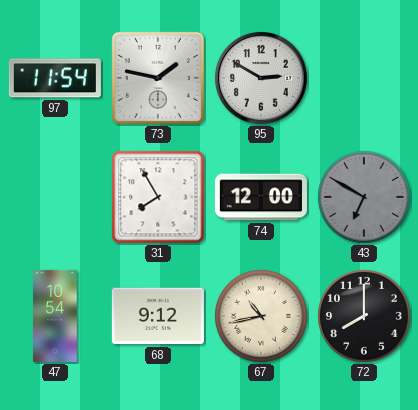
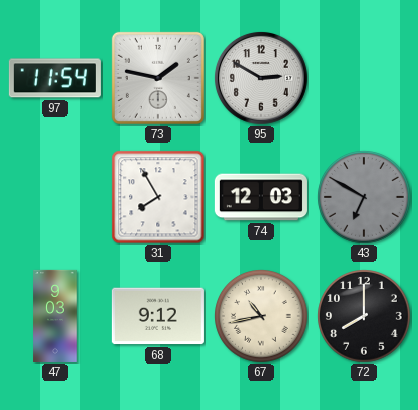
74: 12:00 -> 12:03
47: 10:54 -> 9:03
